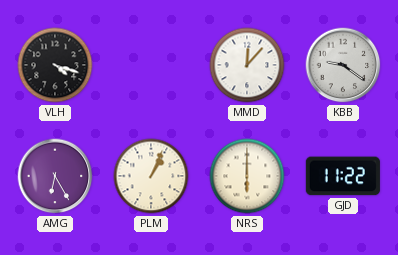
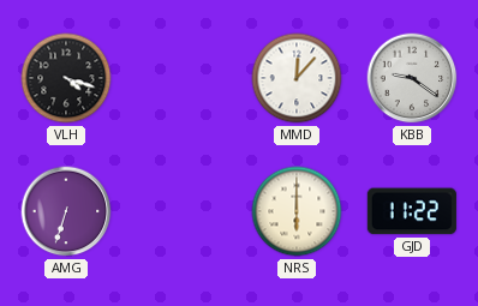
AMG: 6:25 -> 6:33
PLM: 1:04 -> none
